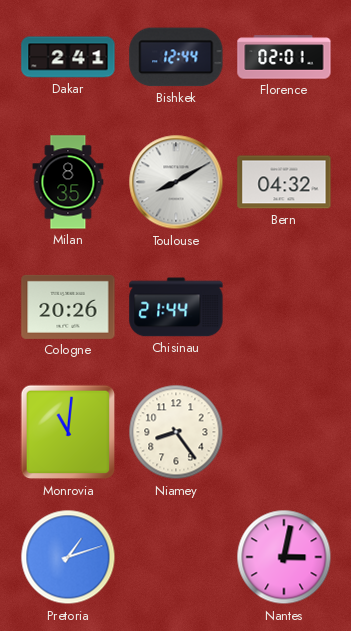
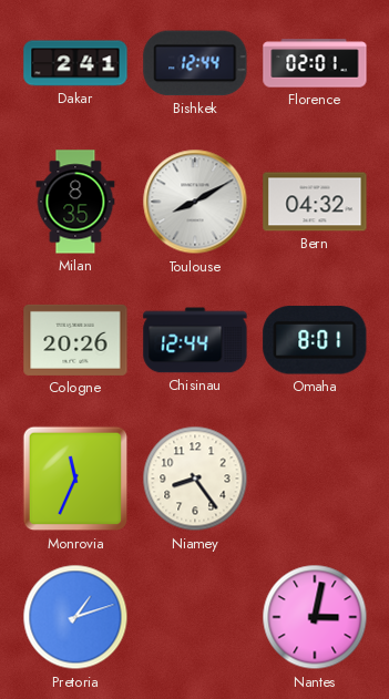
Chisinau: 21:44 -> 12:44
Omaha: none -> 8:01
Monrovia: 11:01 -> 11:34
